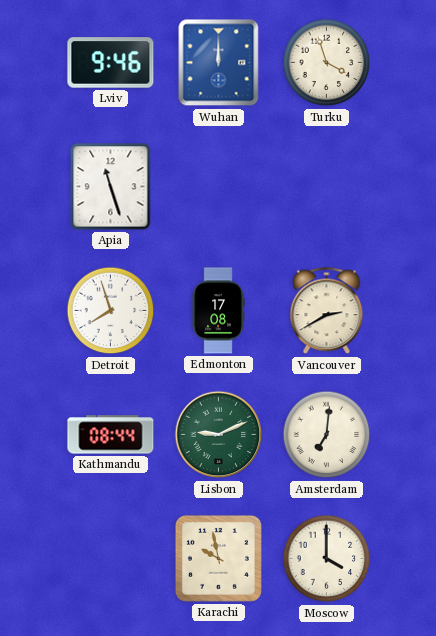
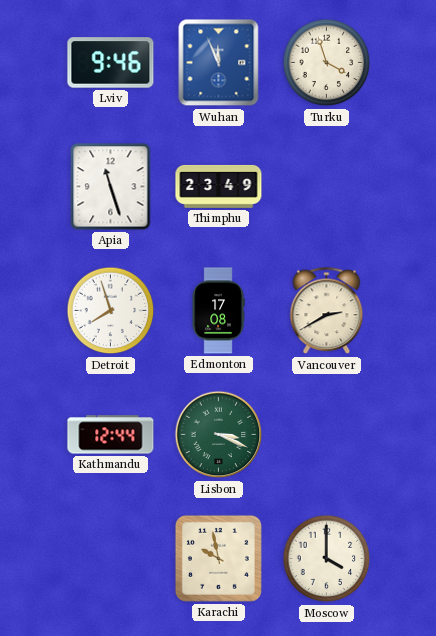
Wuhan: 12:00 -> 11:56
Thimphu: none -> 23:49
Kathmandu: 08:44 -> 12:44
Lisbon: 9:11 -> 3:19
Amsterdam: 7:01 -> none
